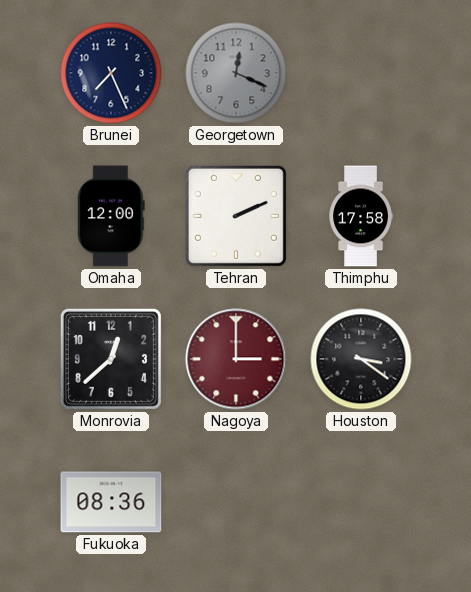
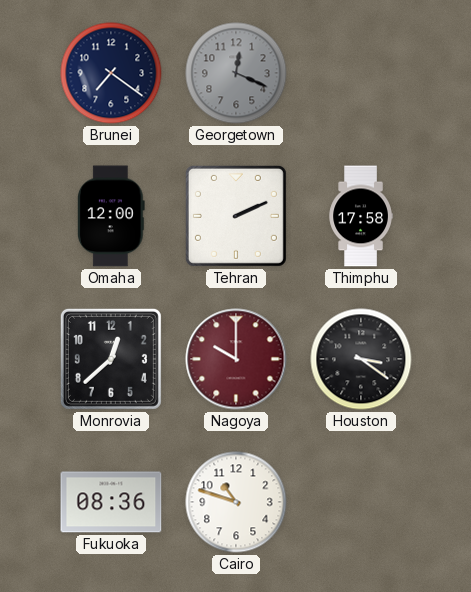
Brunei: 7:26 -> 7:21
Nagoya: 3:00 -> 10:00
Cairo: none -> 10:48
